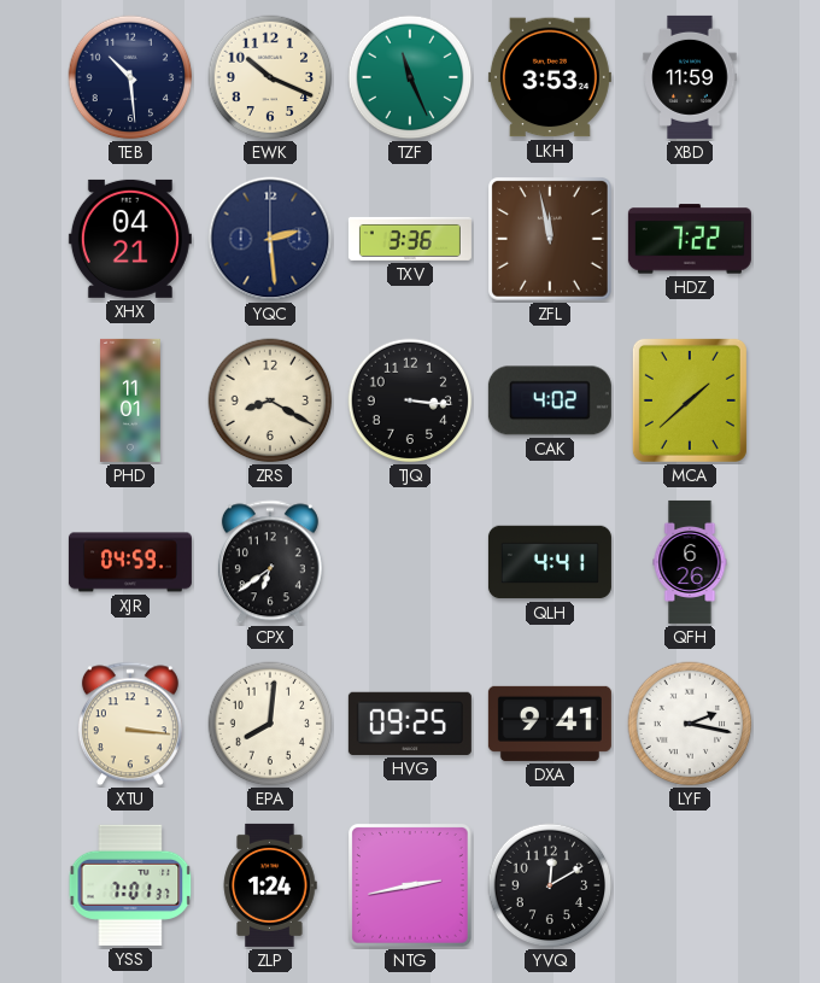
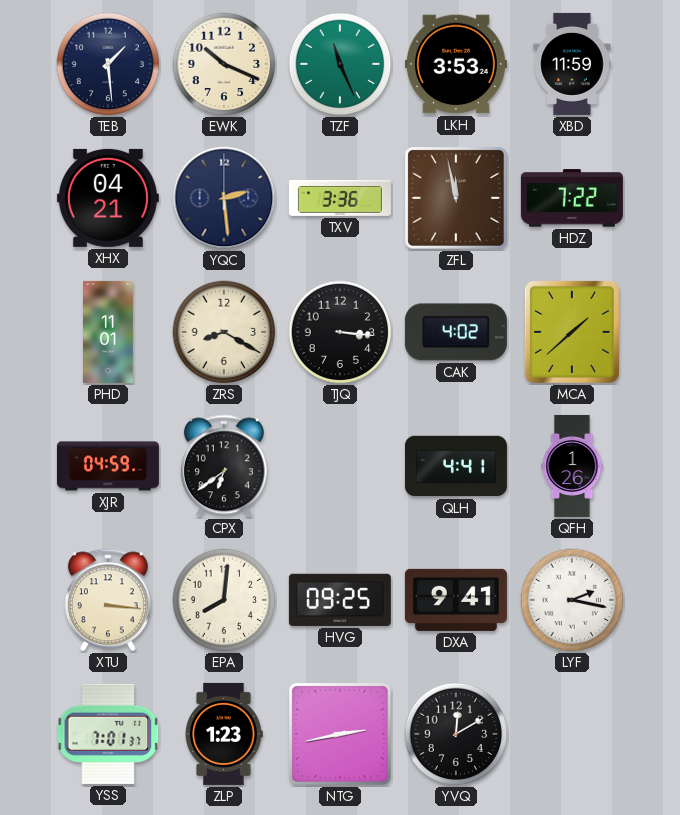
TEB: 10:29 -> 1:29
QFH: 6:26 -> 1:26
ZLP: 1:24 -> 1:23
